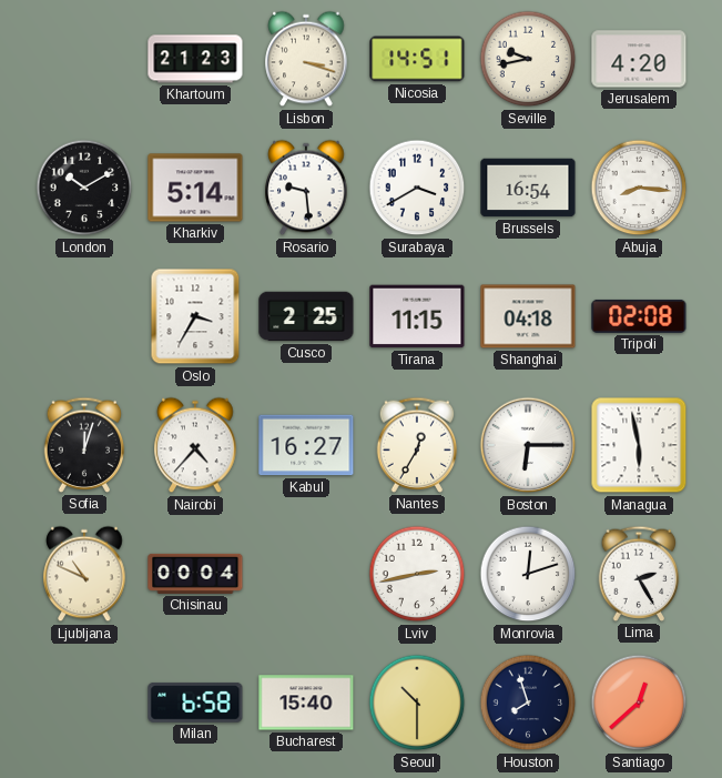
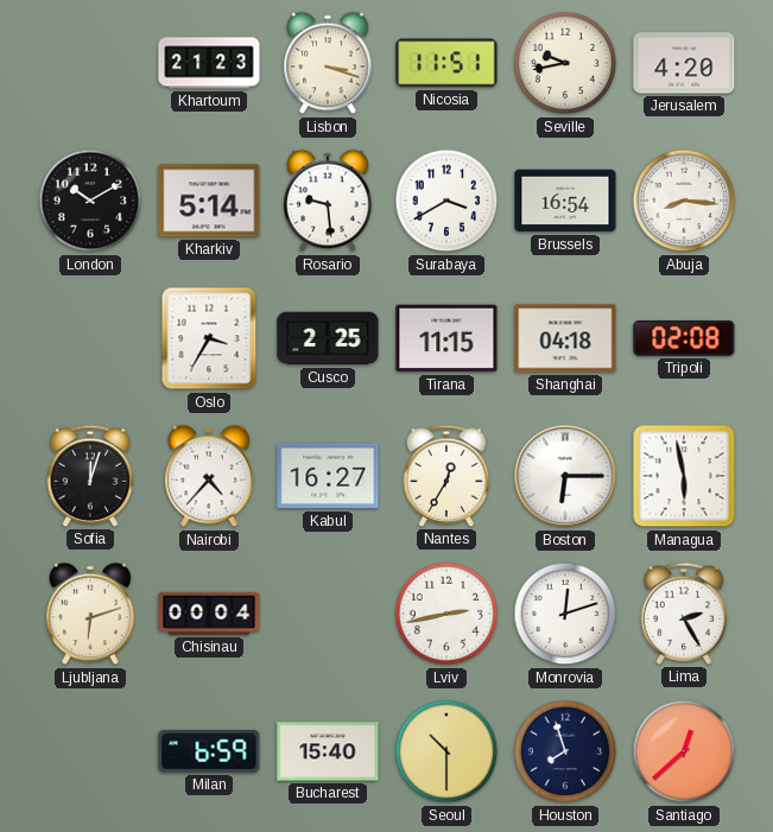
Nicosia: 14:51 -> 11:51
Ljubljana: 10:49 -> 6:12
Milan: 6:58 -> 6:59
